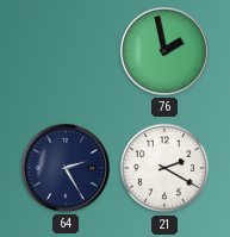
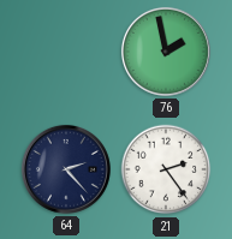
64: 2:25 -> 2:23
21: 2:20 -> 2:24
